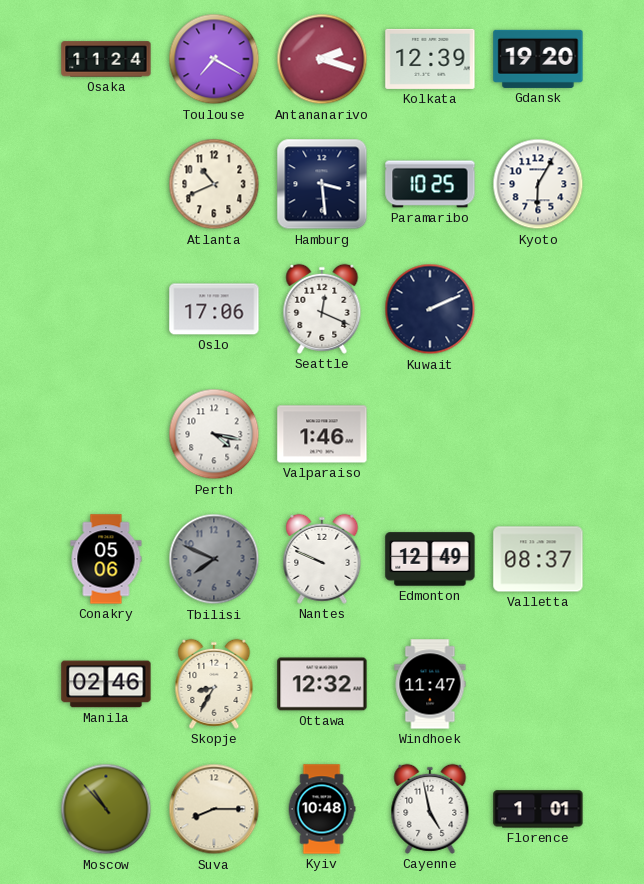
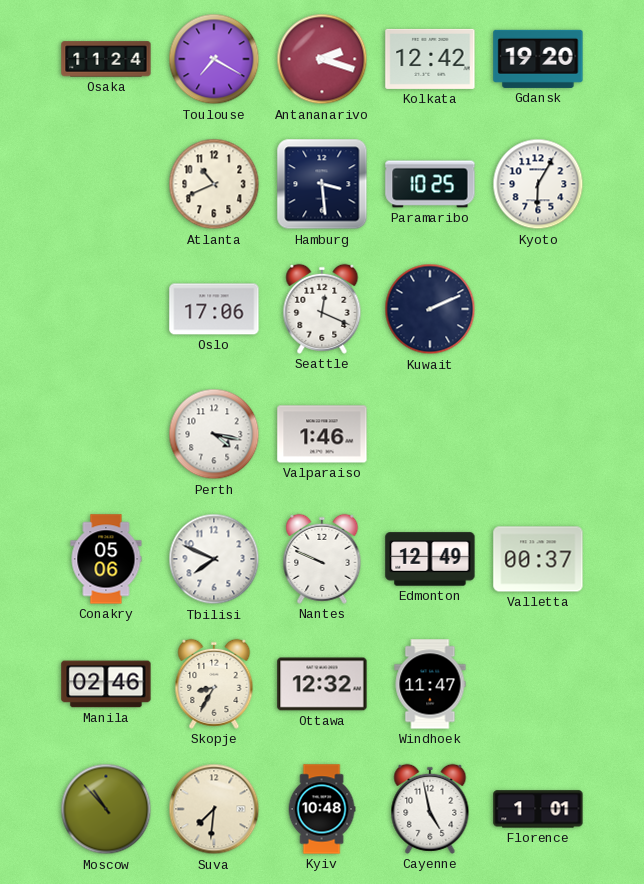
Kolkata: 12:39 -> 12:42
Tbilisi dial: grey -> white
Valletta: 08:37 -> 00:37
Suva: 8:15 -> 7:31
